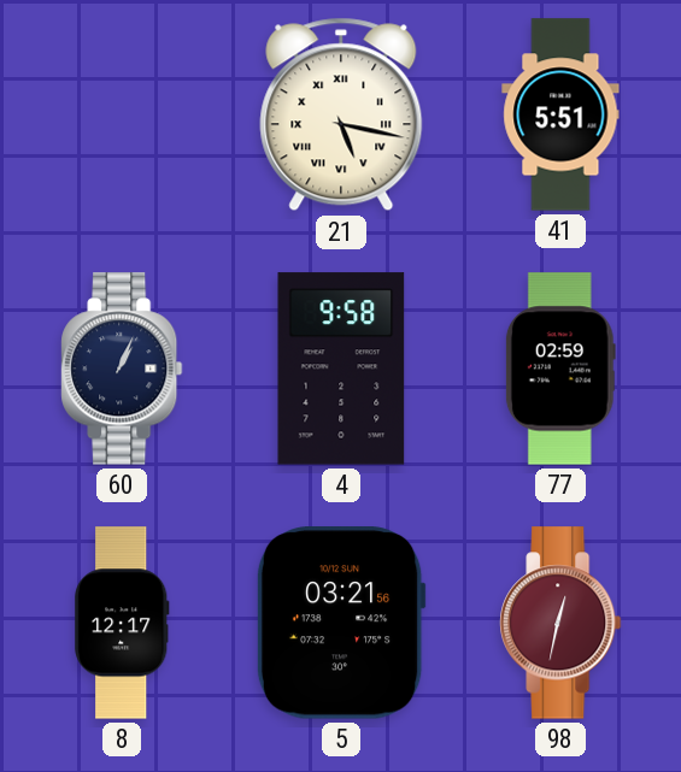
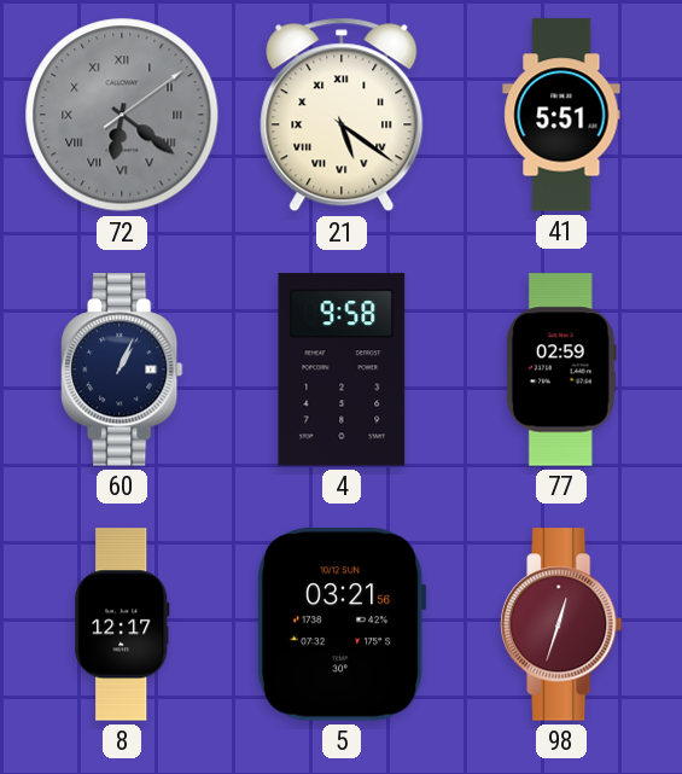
72: none -> 6:21
21: 5:17 -> 5:21
98: 12:32 -> 12:33
